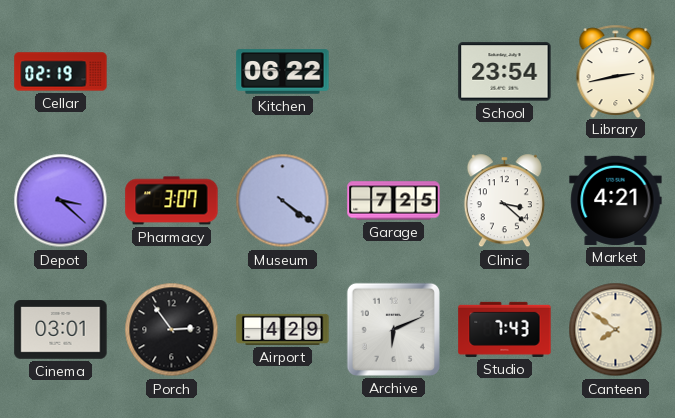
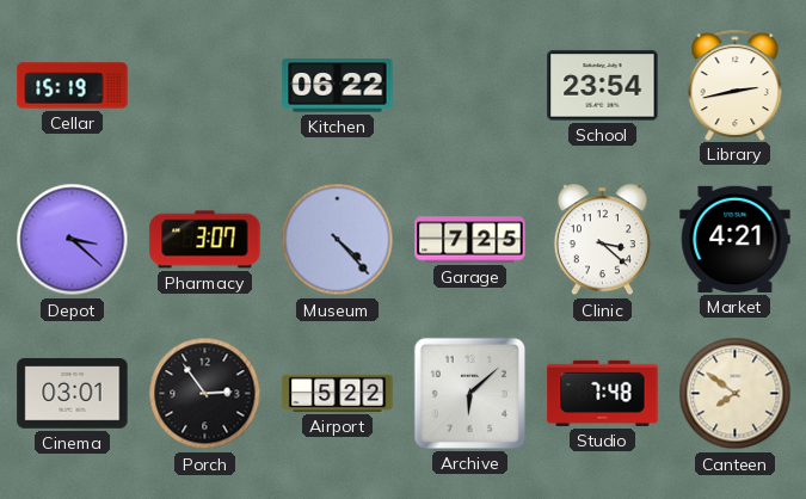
Cellar: 02:19 -> 15:19
Museum: 4:21 -> 4:23
Airport: 4:29 -> 5:22
Archive: 6:11 -> 6:08
Studio: 7:43 -> 7:48
